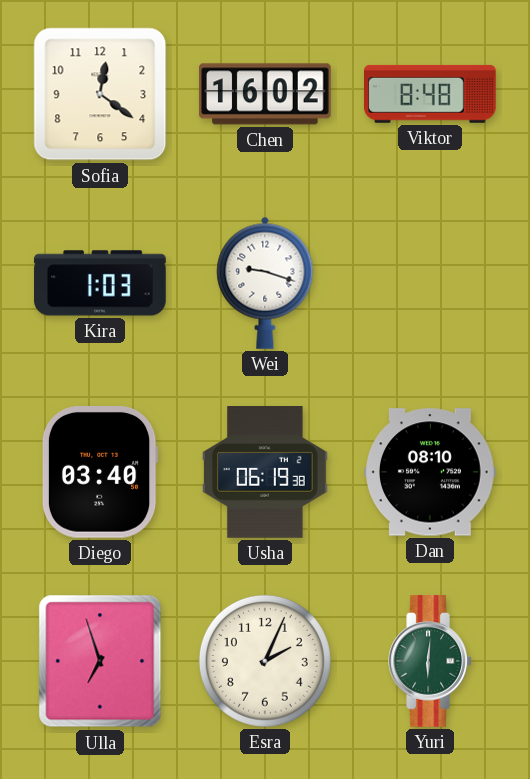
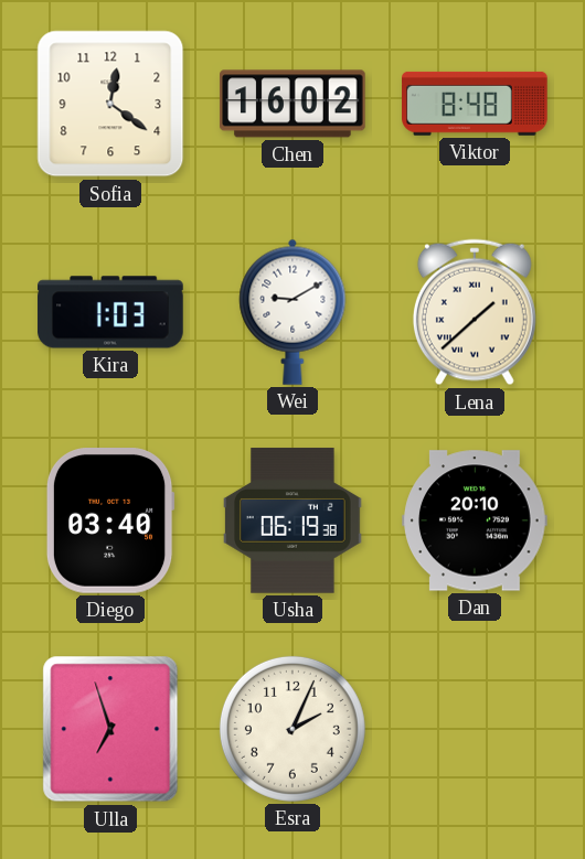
Wei: 9:18 -> 9:10
Lena: none -> 1:38
Dan: 08:10 -> 20:10
Yuri: 6:01 -> none
